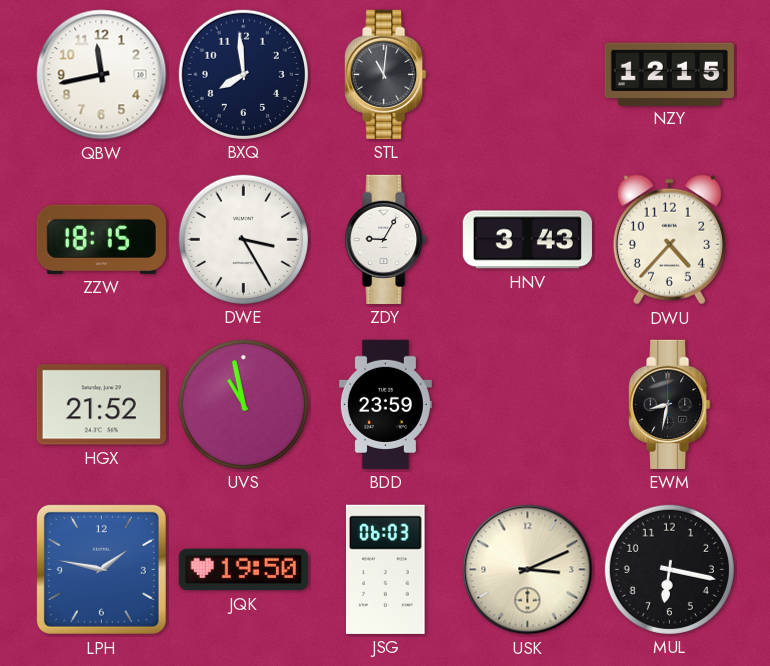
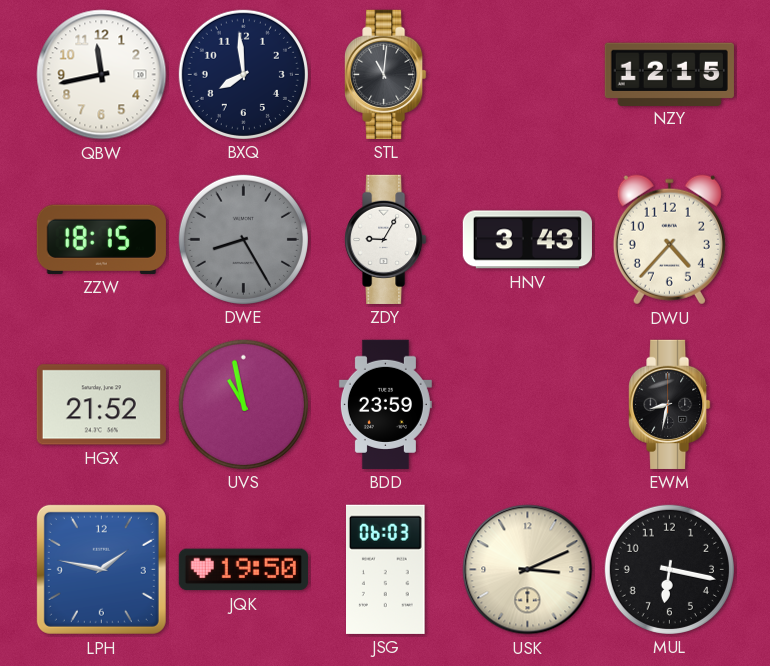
DWE: 3:25 -> 8:25
DWE dial: white -> grey
